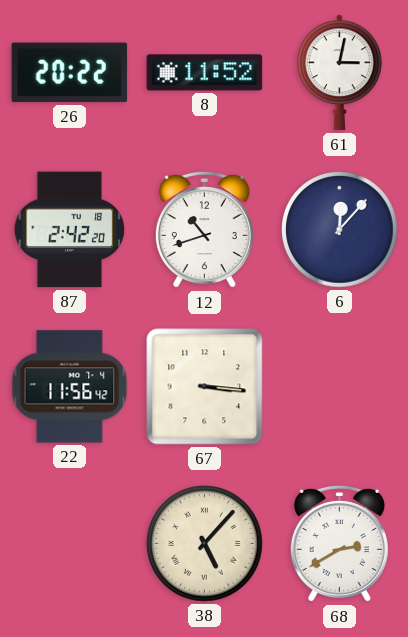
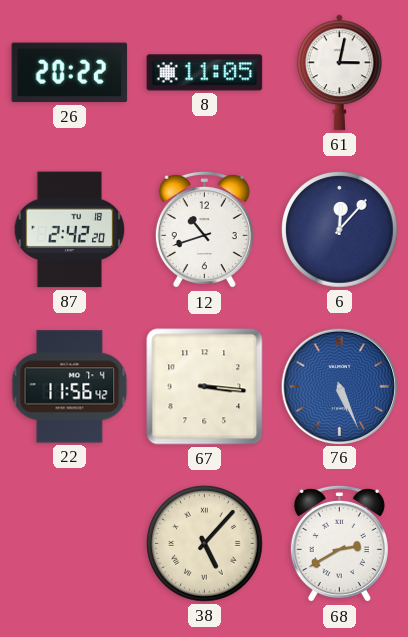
8: 11:52 -> 11:05
76: none -> 5:26
